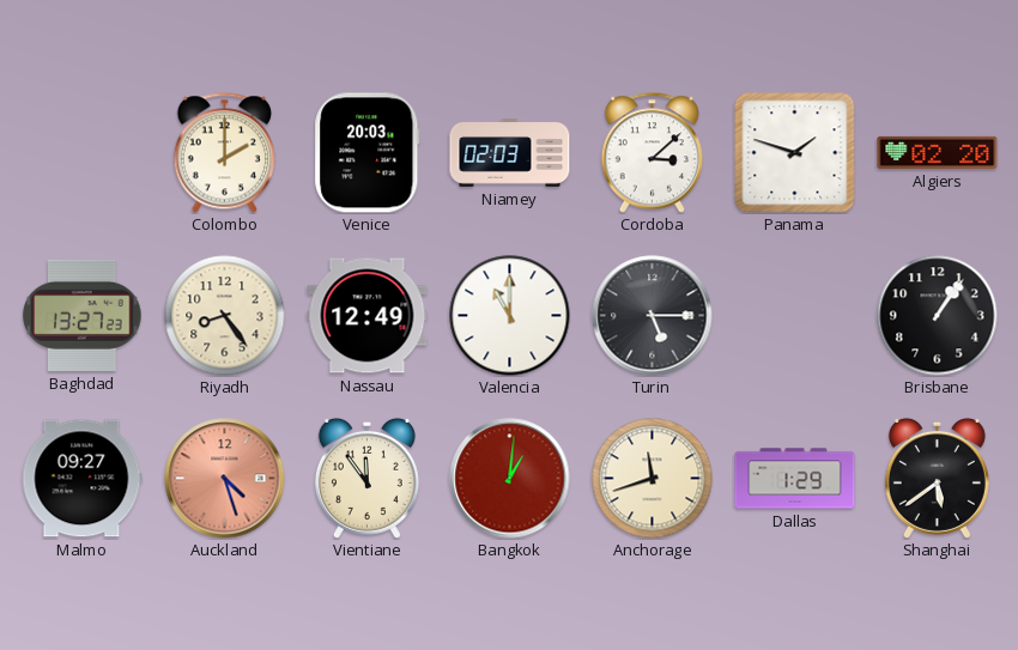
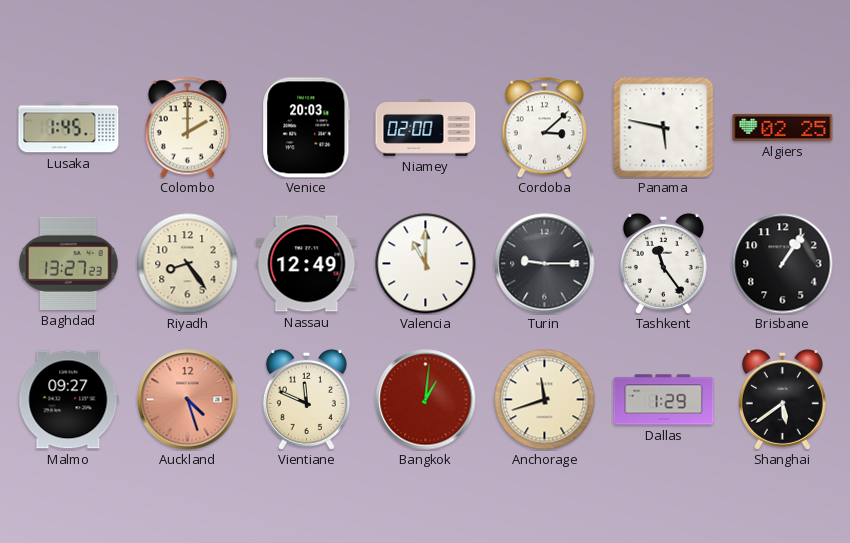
Lusaka: none -> 1:45
Niamey: 02:03 -> 02:00
Panama: 1:48 -> 5:47
Algiers: 02:20 -> 02:25
Turin: 5:15 -> 9:15
Tashkent: none -> 11:24
Vientiane: 11:54 -> 11:49
